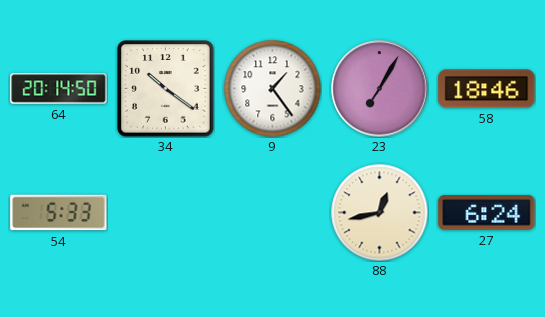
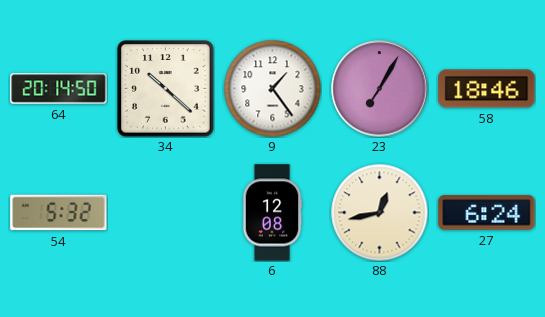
34: 10:21 -> 10:22
54: 5:33 -> 5:32
6: none -> 12:08
